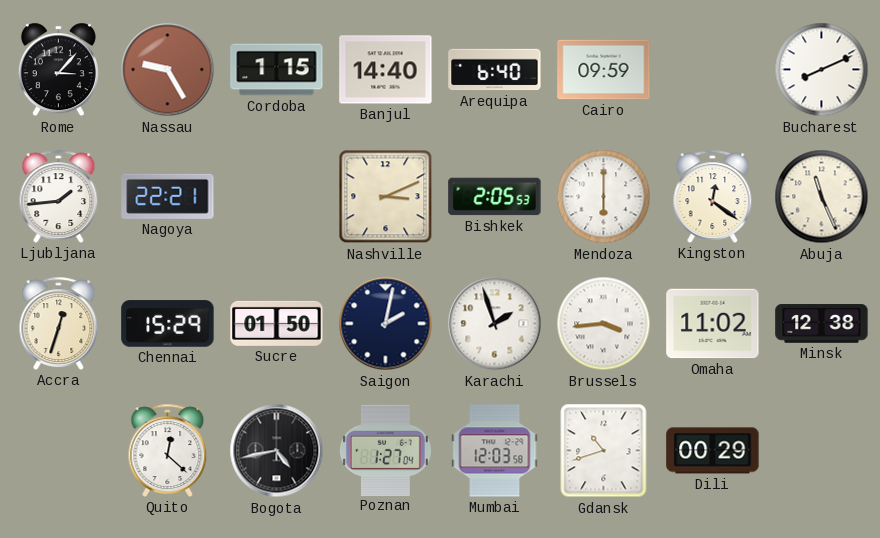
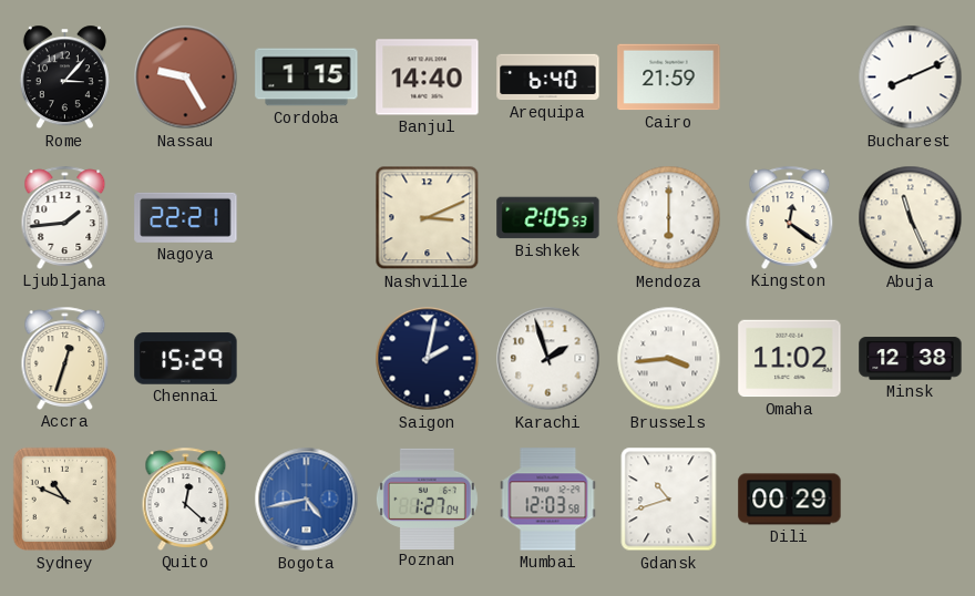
Cairo: 09:59 -> 21:59
Sucre: 01:50 -> none
Sydney: none -> 10:49
Bogota dial: black -> blue
